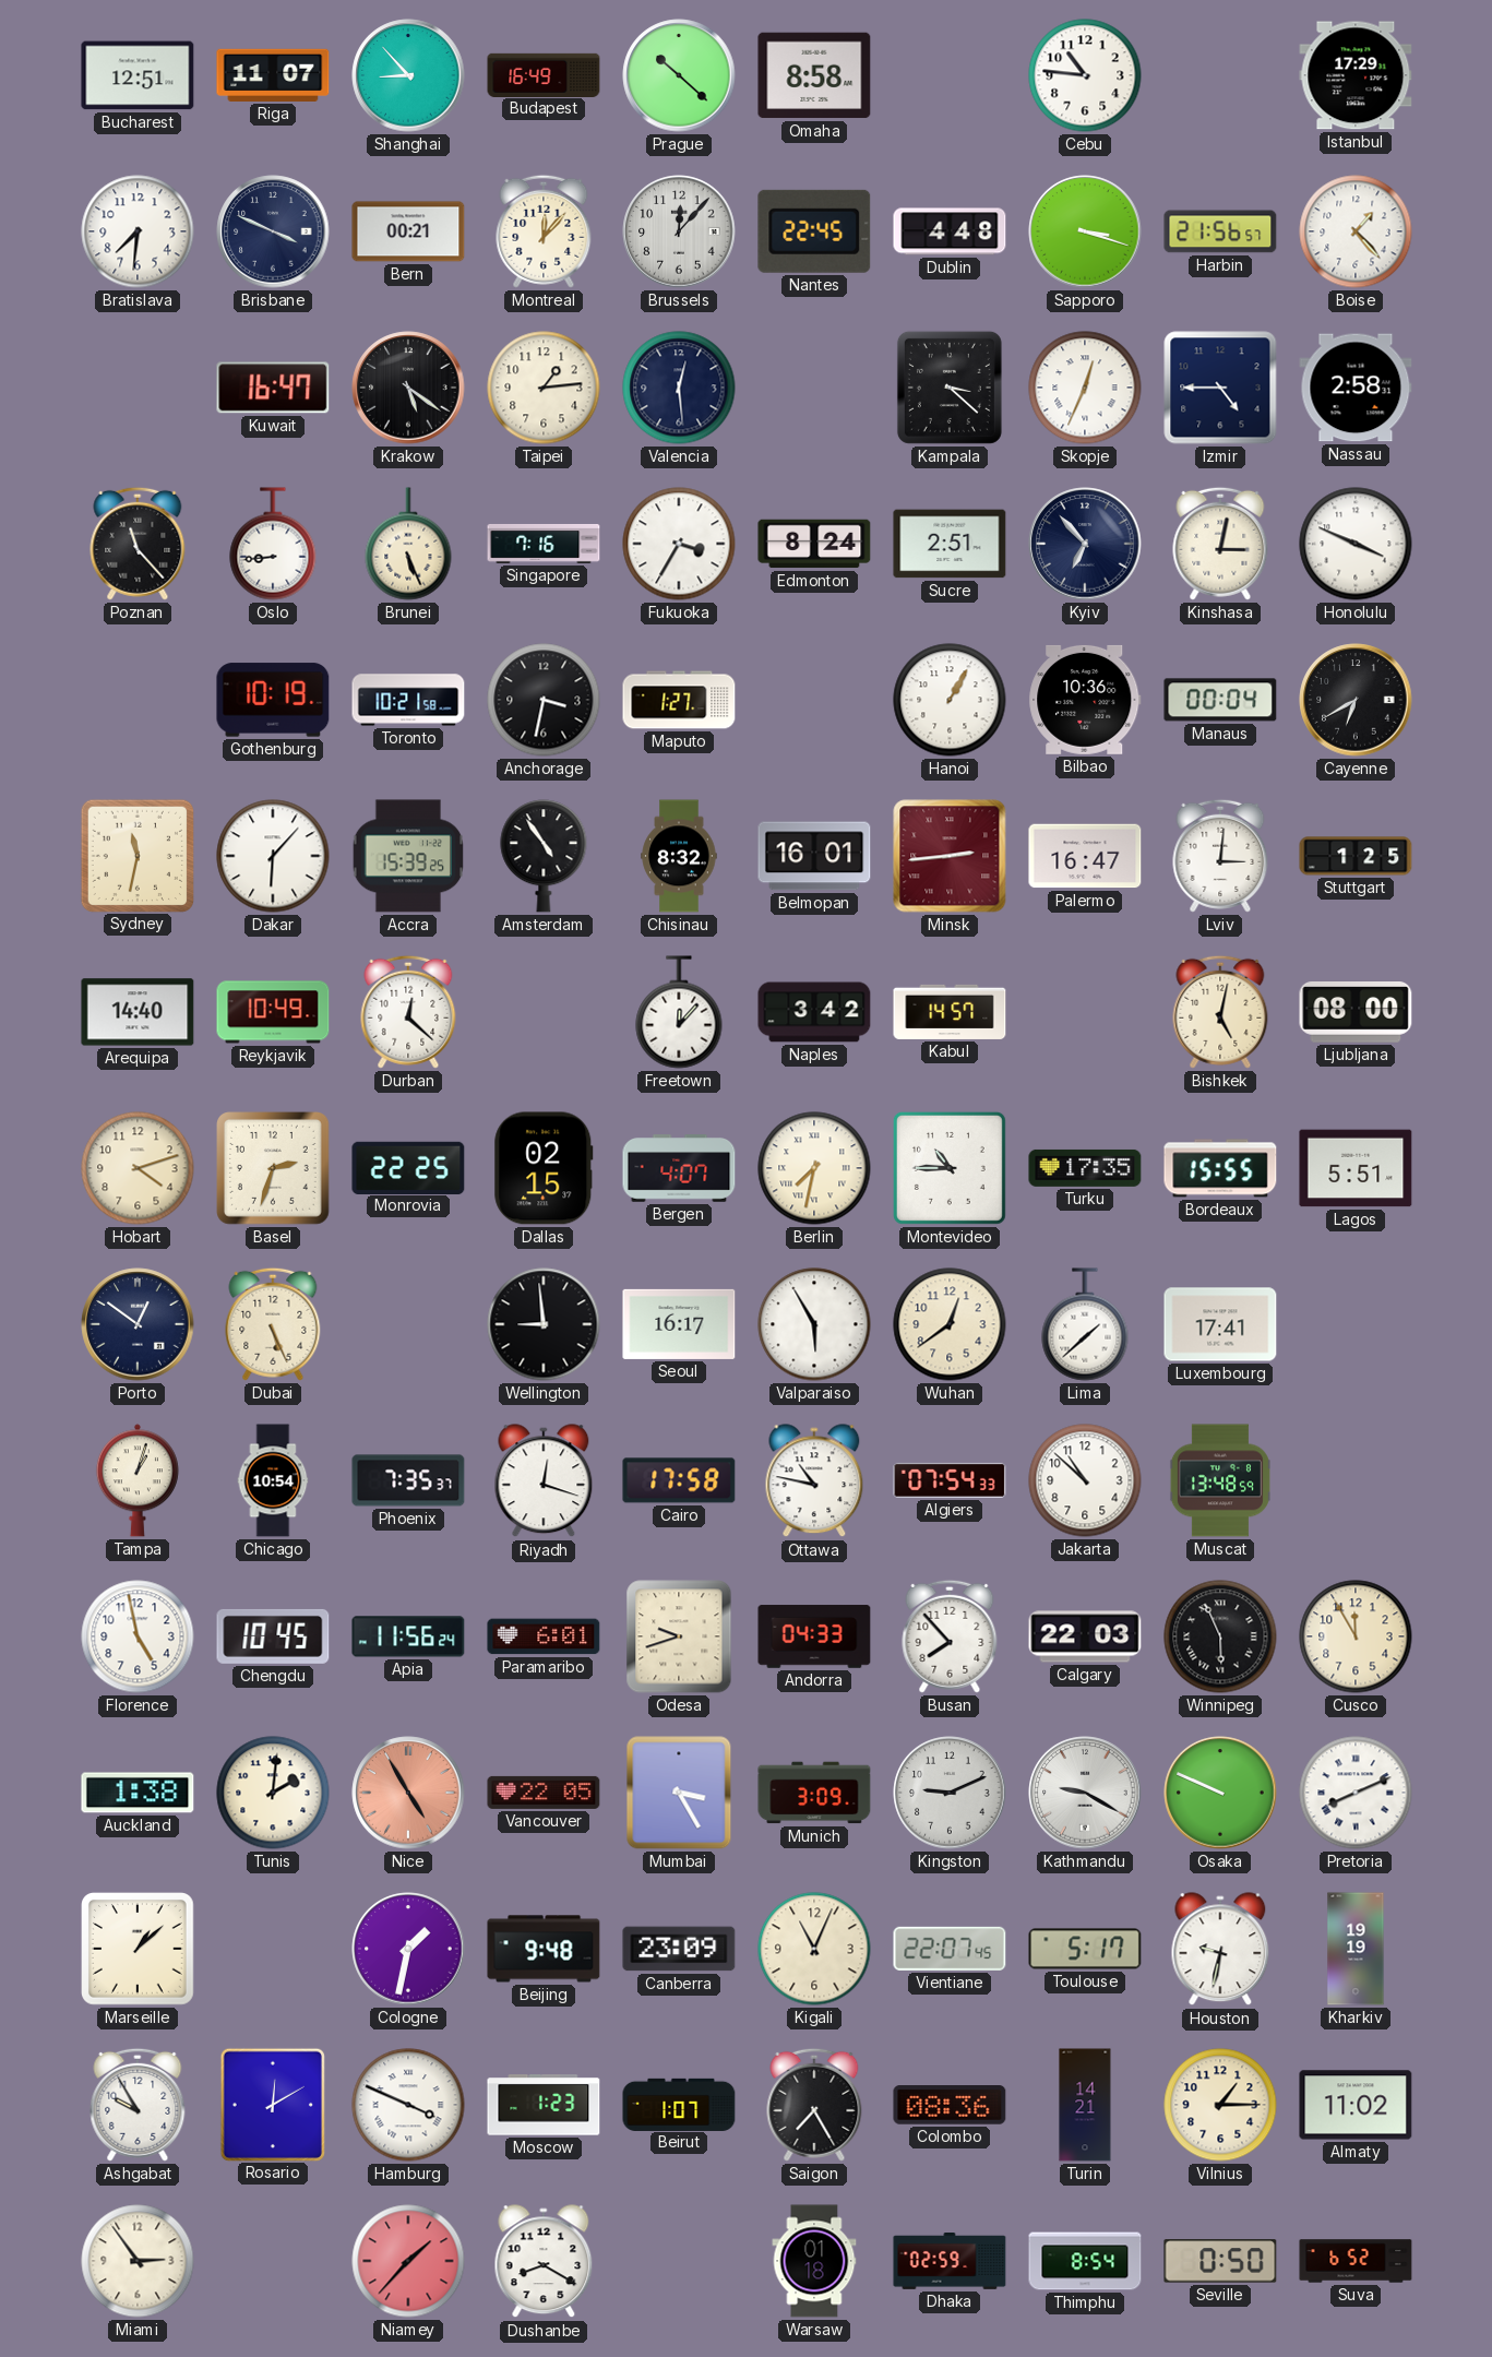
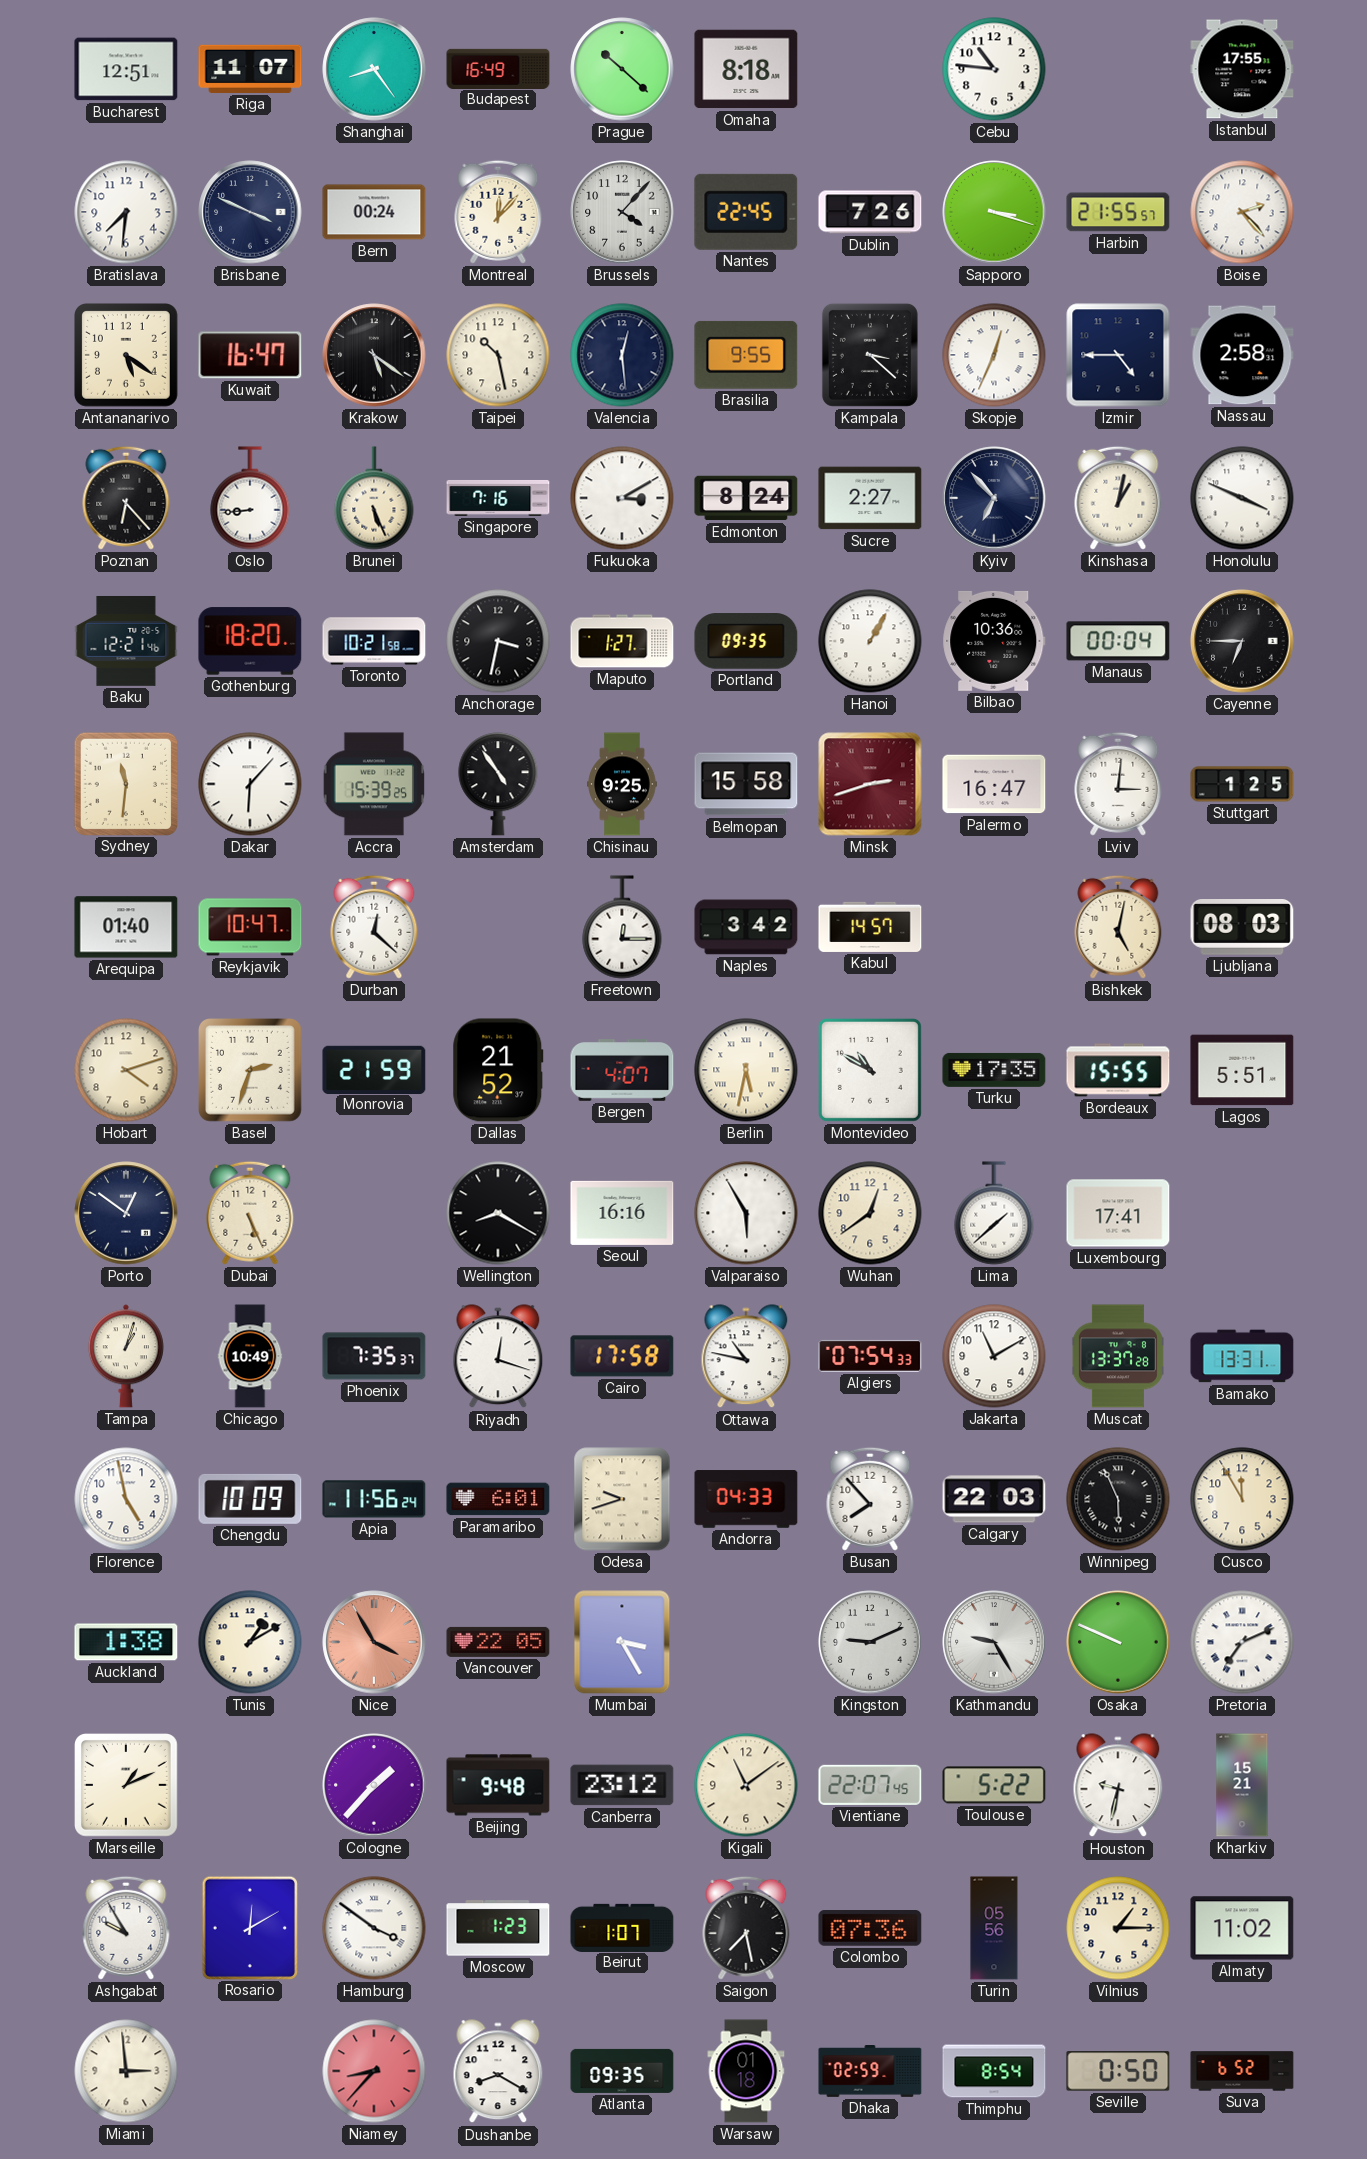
Shanghai: 8:53 -> 8:24
Omaha: 8:58 -> 8:18
Istanbul: 17:29 -> 17:55
Bern: 00:21 -> 00:24
Brussels: 12:07 -> 4:07
Dublin: 4:48 -> 7:26
Harbin: 21:56 -> 21:55
Boise: 1:23 -> 2:23
Antananarivo: none -> 5:21
Taipei: 1:14 -> 10:28
Brasilia: none -> 9:55
Poznan: 11:23 -> 6:23
Fukuoka: 3:35 -> 3:10
Sucre: 2:51 -> 2:27
Kinshasa: 3:02 -> 1:02
Baku: none -> 12:21
Gothenburg: 10:19 -> 18:20
Portland: none -> 09:35
Cayenne: 6:40 -> 6:45
Sydney: 11:32 -> 11:31
Chisinau: 8:32 -> 9:25
Belmopan: 16:01 -> 15:58
Minsk: 2:44 -> 2:42
Arequipa: 14:40 -> 01:40
Reykjavik: 10:49 -> 10:47
Freetown: 12:07 -> 12:15
Ljubljana: 08:00 -> 08:03
Monrovia: 22:25 -> 21:59
Dallas: 02:15 -> 21:52
Berlin: 7:32 -> 5:32
Montevideo: 10:45 -> 10:50
Wellington: 8:59 -> 8:20
Seoul: 16:17 -> 16:16
Chicago: 10:54 -> 10:49
Jakarta: 10:52 -> 11:10
Muscat: 13:48 -> 13:37
Bamako: none -> 13:31
Chengdu: 10:45 -> 10:09
Tunis: 2:01 -> 1:10
Nice: 4:55 -> 3:55
Munich: 3:09 -> none
Kathmandu: 9:20 -> 9:25
Pretoria: 8:11 -> 7:11
Marseille: 1:08 -> 1:11
Cologne: 1:32 -> 1:37
Canberra: 23:09 -> 23:12
Kigali: 11:04 -> 11:09
Toulouse: 5:17 -> 5:22
Kharkiv: 19:19 -> 15:21
Hamburg: 3:49 -> 3:51
Saigon: 7:25 -> 7:28
Colombo: 08:36 -> 07:36
Turin: 14:21 -> 05:56
Miami: 2:54 -> 2:59
Niamey: 1:37 -> 8:37
Atlanta: none -> 09:35
